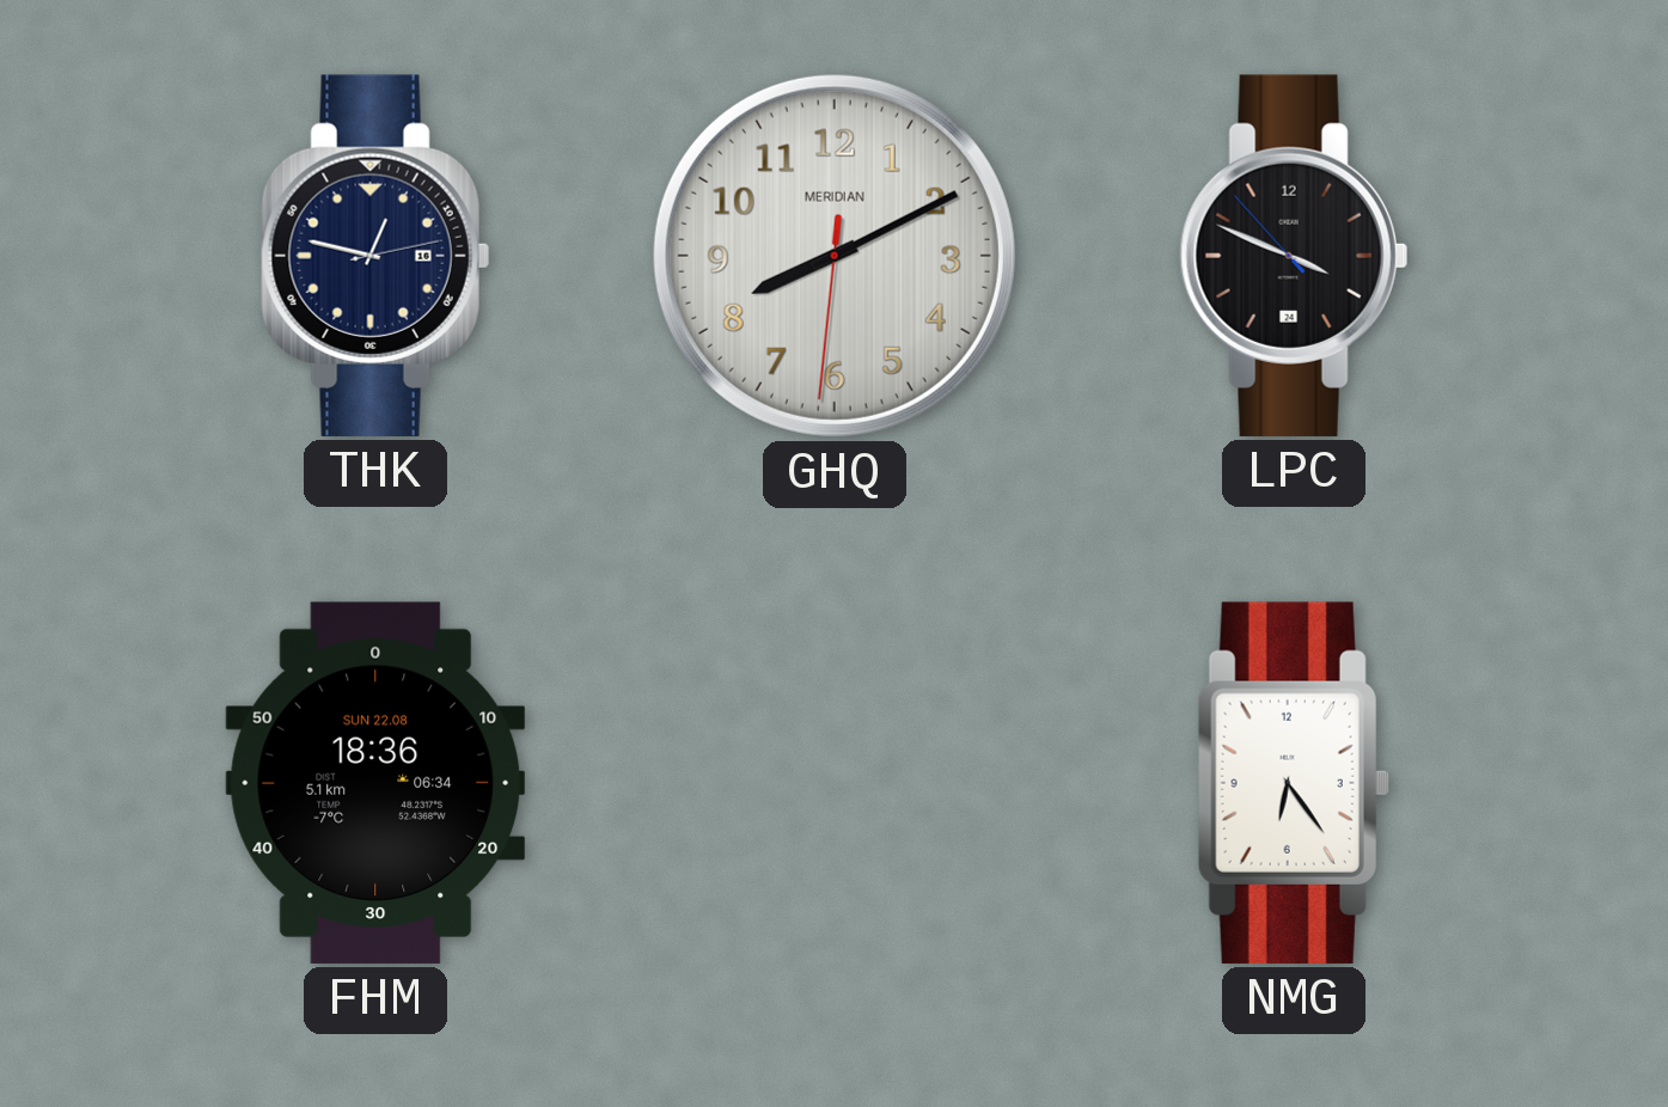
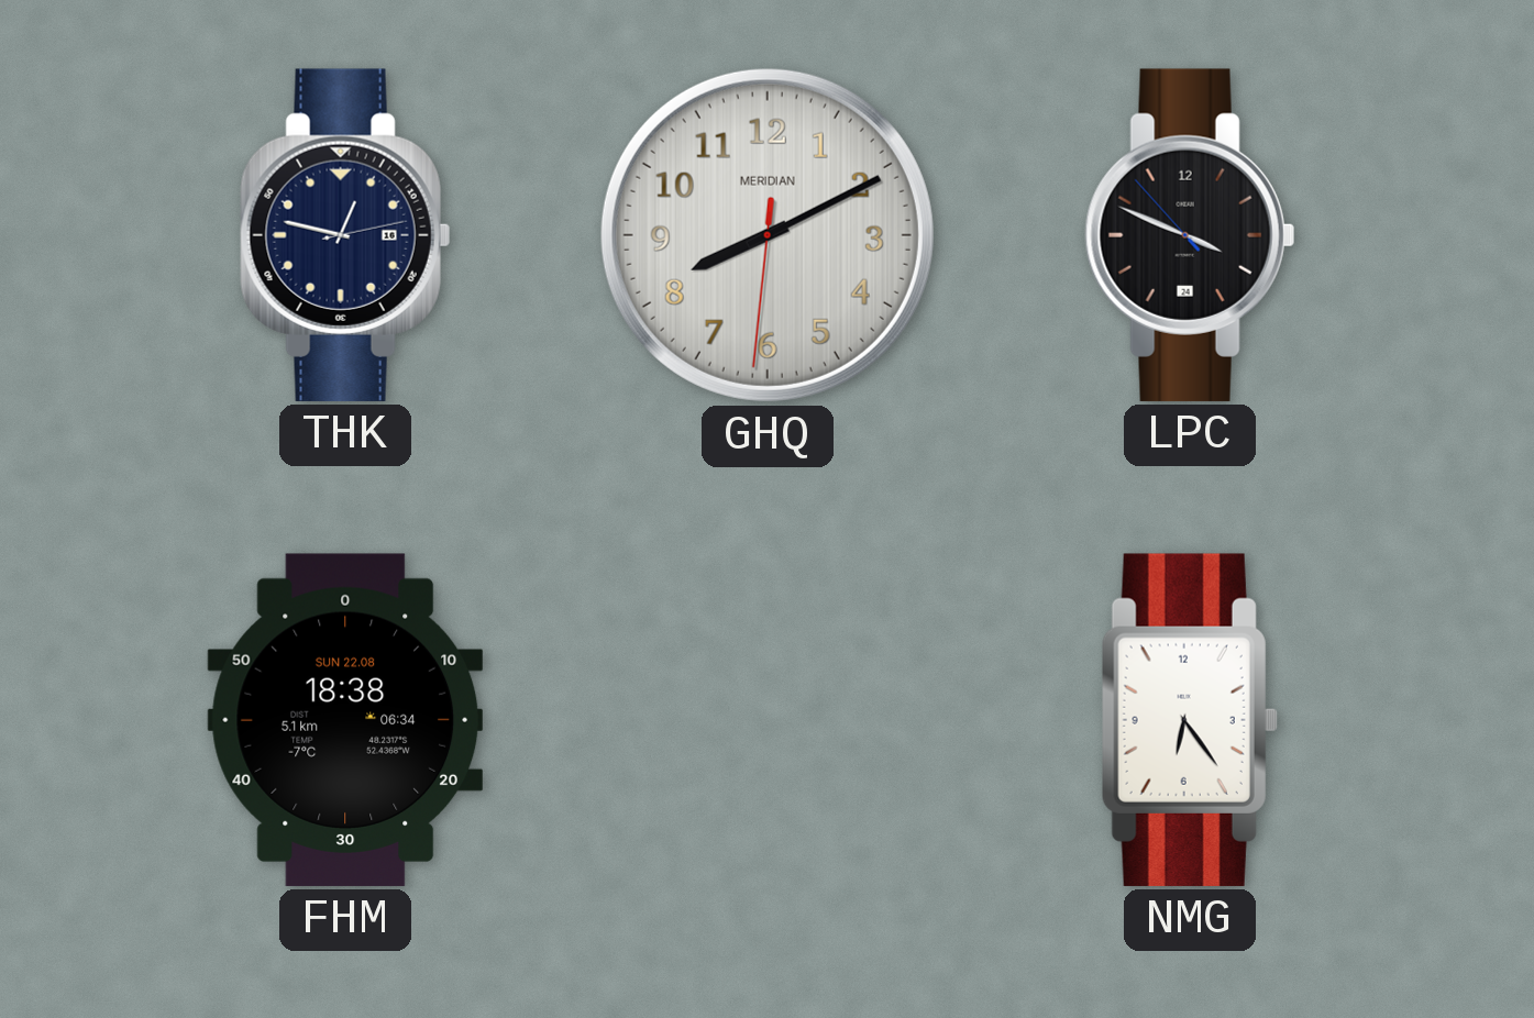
FHM: 18:36 -> 18:38
